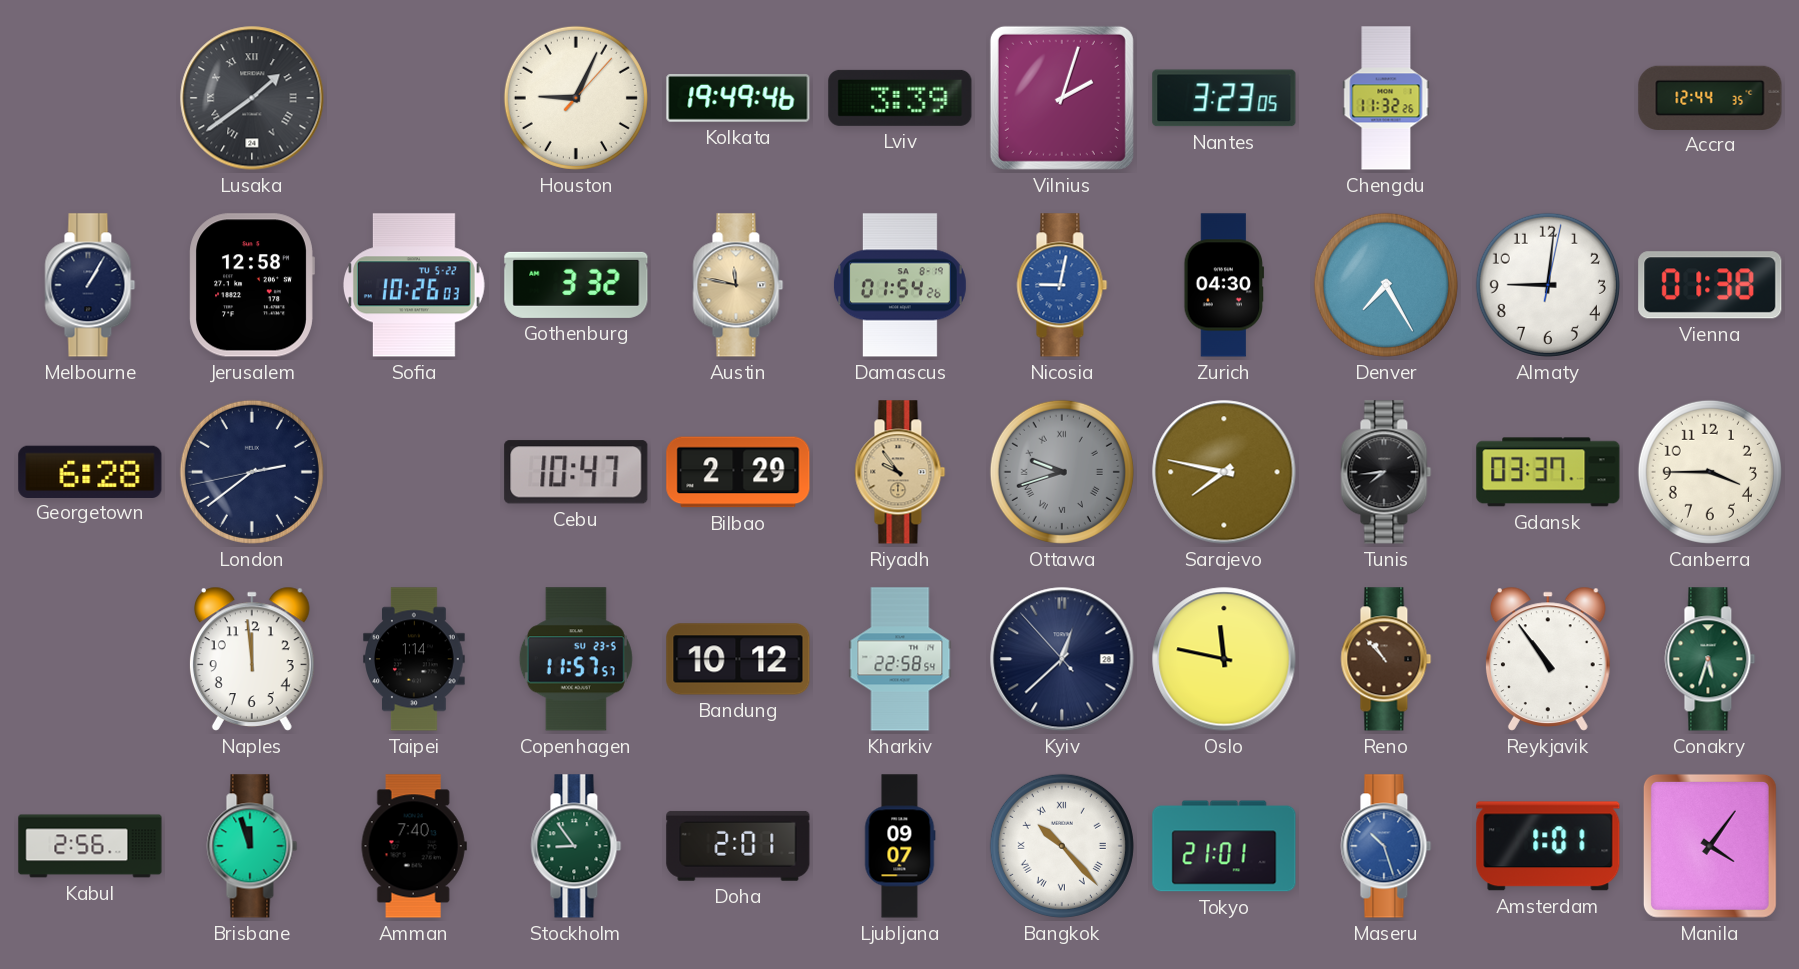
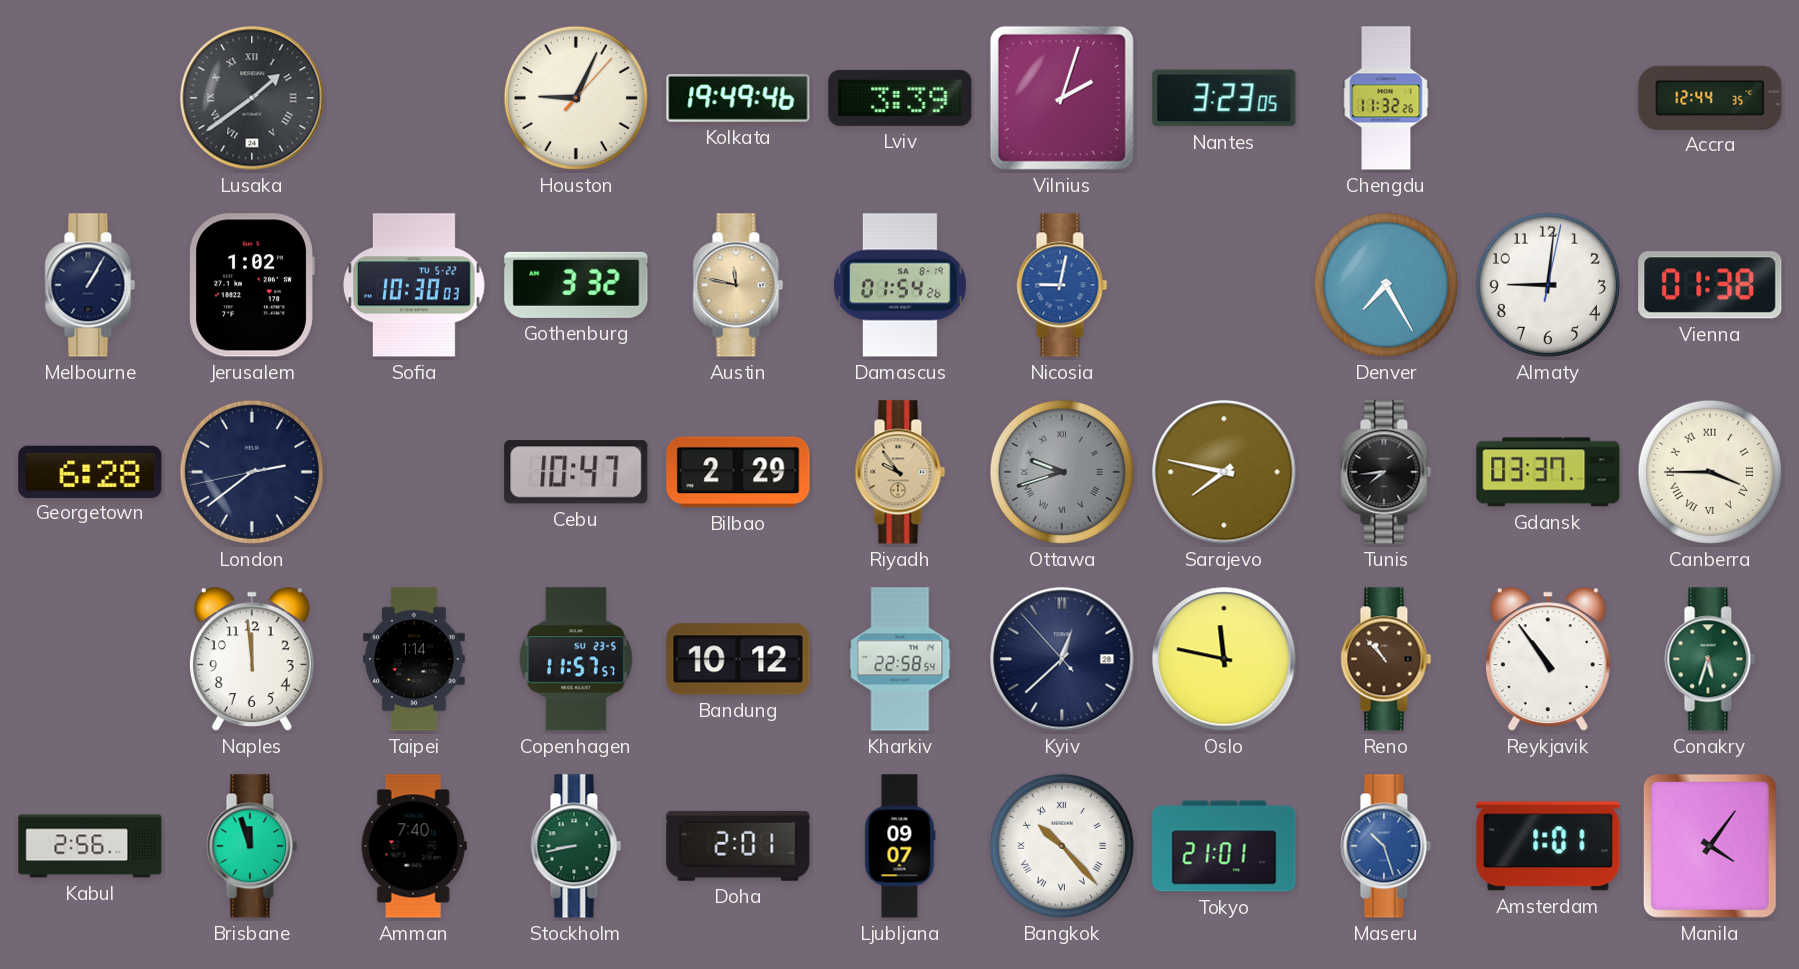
Jerusalem: 12:58 -> 1:02
Sofia: 10:26 -> 10:30
Zurich: 04:30 -> none
Canberra numerals: Arabic -> Roman
Stockholm: 8:54 -> 8:43
